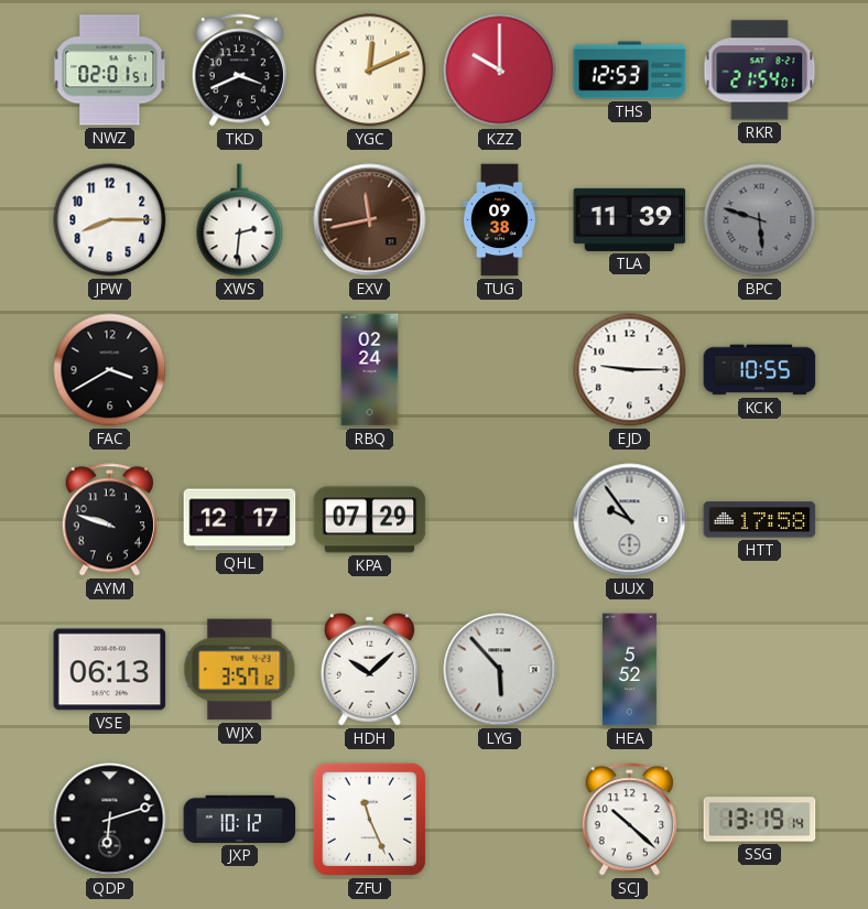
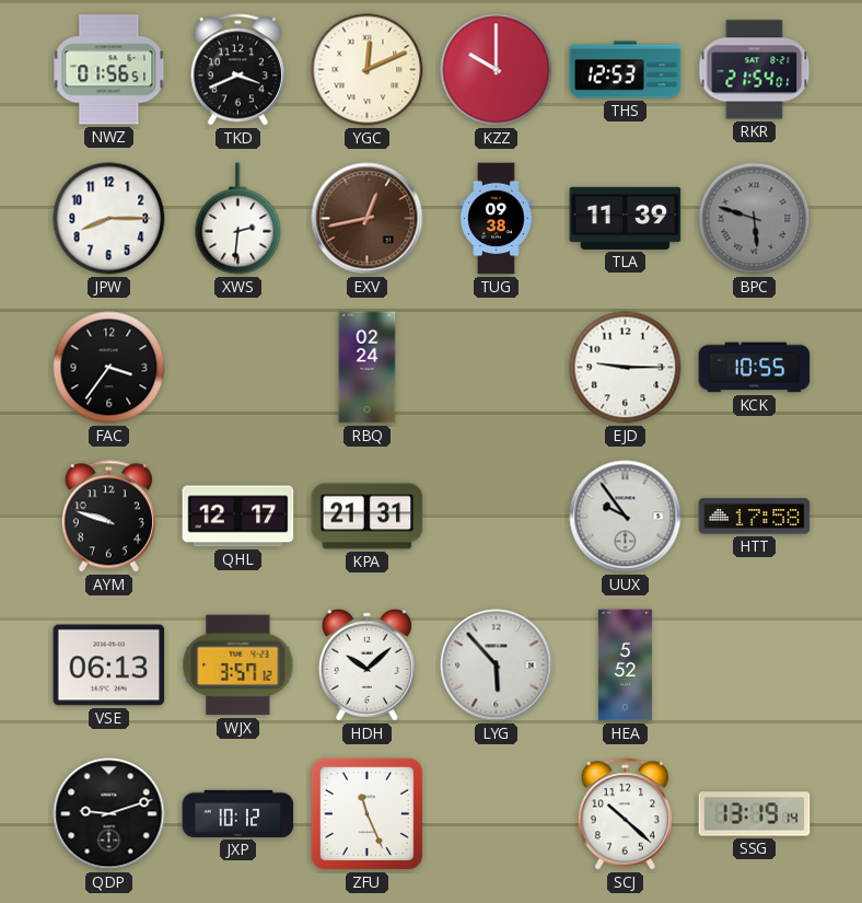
NWZ: 02:01 -> 01:56
EXV: 11:43 -> 12:43
FAC: 3:40 -> 3:36
KPA: 07:29 -> 21:31
QDP: 6:12 -> 9:12
